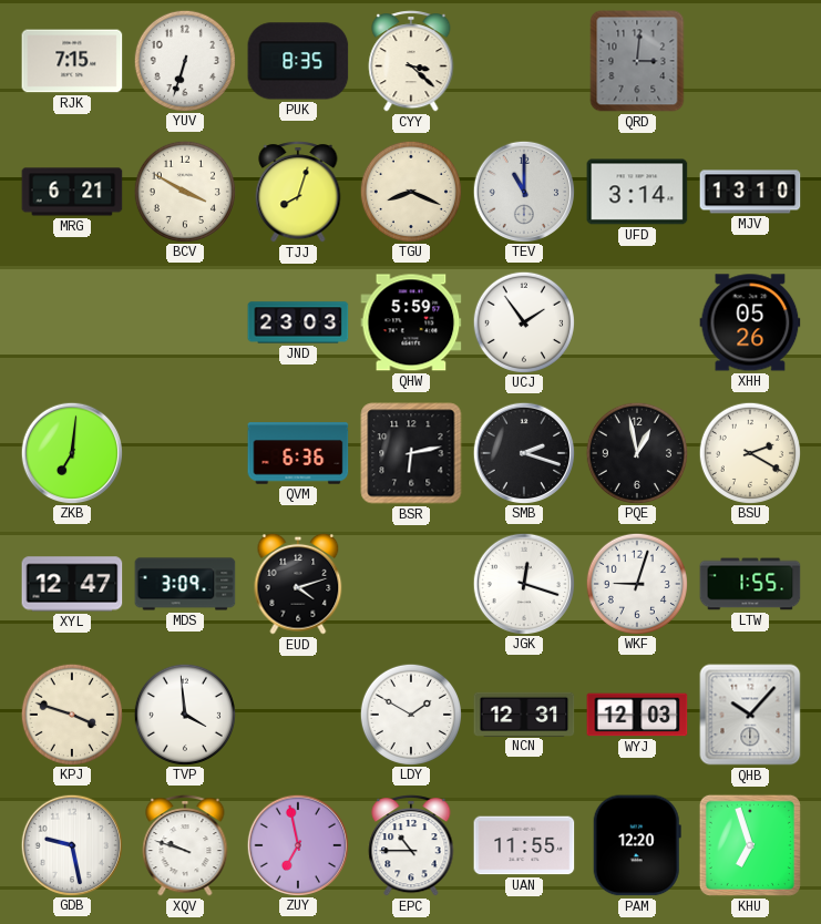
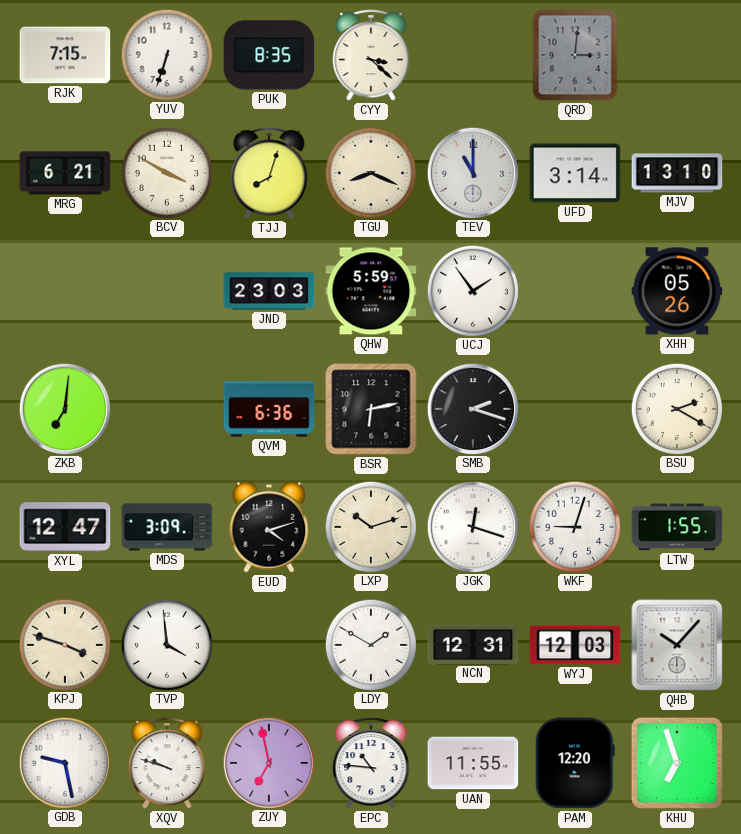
PQE: 12:58 -> none
LXP: none -> 10:12
EPC: 10:45 -> 10:46
